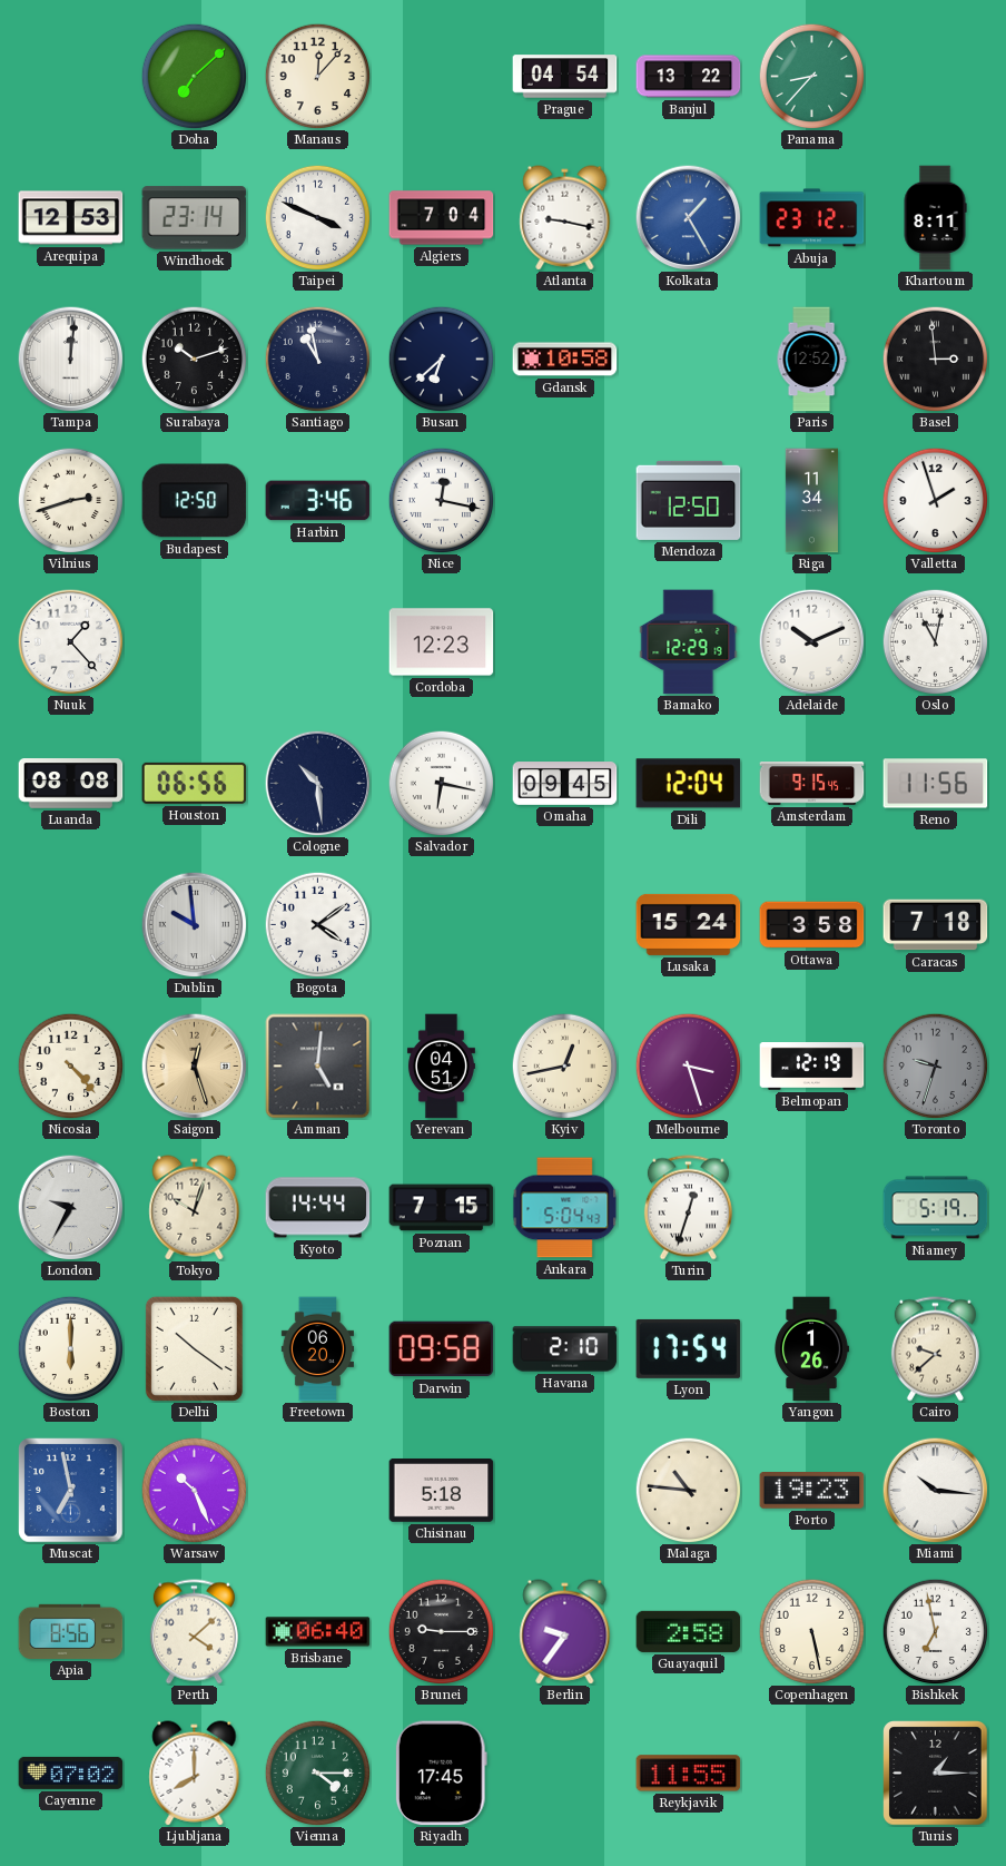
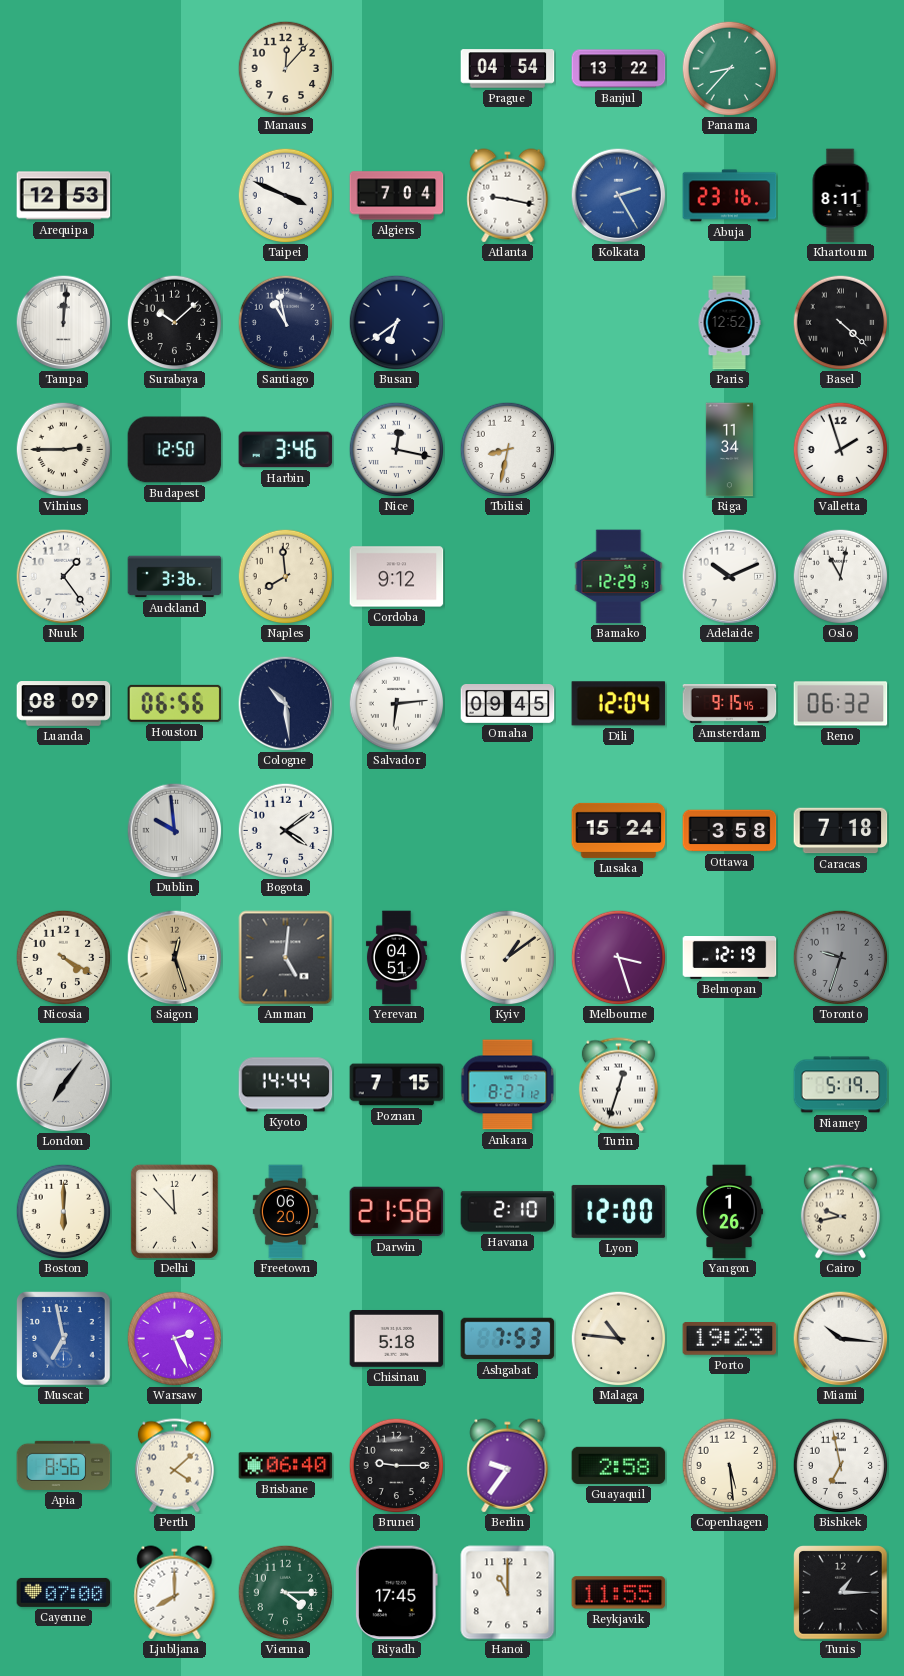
Doha: 7:08 -> none
Windhoek: 23:14 -> none
Kolkata: 1:25 -> 2:25
Abuja: 23:12 -> 23:16
Surabaya: 10:12 -> 10:08
Busan: 6:38 -> 6:39
Gdansk: 10:58 -> none
Basel: 2:59 -> 4:22
Vilnius: 2:42 -> 2:45
Tbilisi: none -> 8:32
Mendoza: 12:50 -> none
Nuuk: 1:23 -> 1:24
Auckland: none -> 3:36
Naples: none -> 7:59
Cordoba: 12:23 -> 9:12
Luanda: 08:08 -> 08:09
Salvador: 6:17 -> 6:14
Reno: 11:56 -> 06:32
Nicosia: 4:23 -> 4:20
Kyiv: 12:43 -> 1:09
London: 9:35 -> 7:06
Tokyo: 10:03 -> none
Ankara: 5:04 -> 8:27
Delhi: 10:21 -> 11:53
Darwin: 09:58 -> 21:58
Lyon: 17:54 -> 12:00
Cairo: 9:38 -> 9:43
Warsaw: 10:26 -> 2:26
Ashgabat: none -> 7:53
Copenhagen: 5:28 -> 5:29
Cayenne: 07:02 -> 07:00
Hanoi: none -> 11:00
